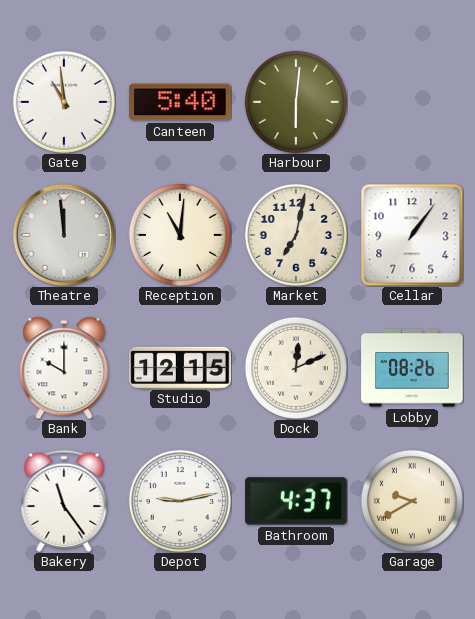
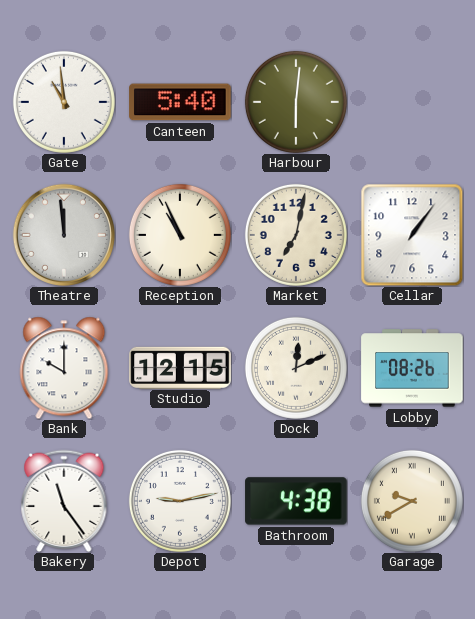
Reception: 11:01 -> 10:56
Bathroom: 4:37 -> 4:38
